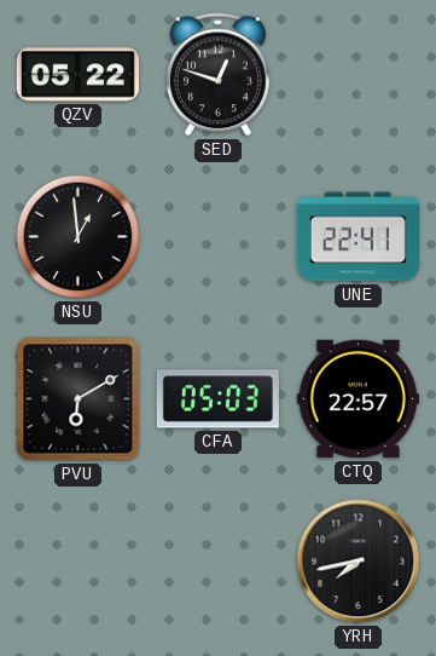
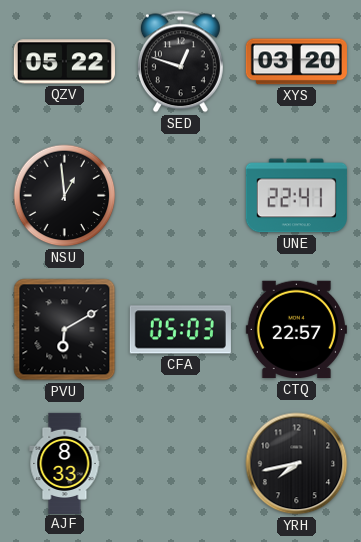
XYS: none -> 03:20
AJF: none -> 8:33
